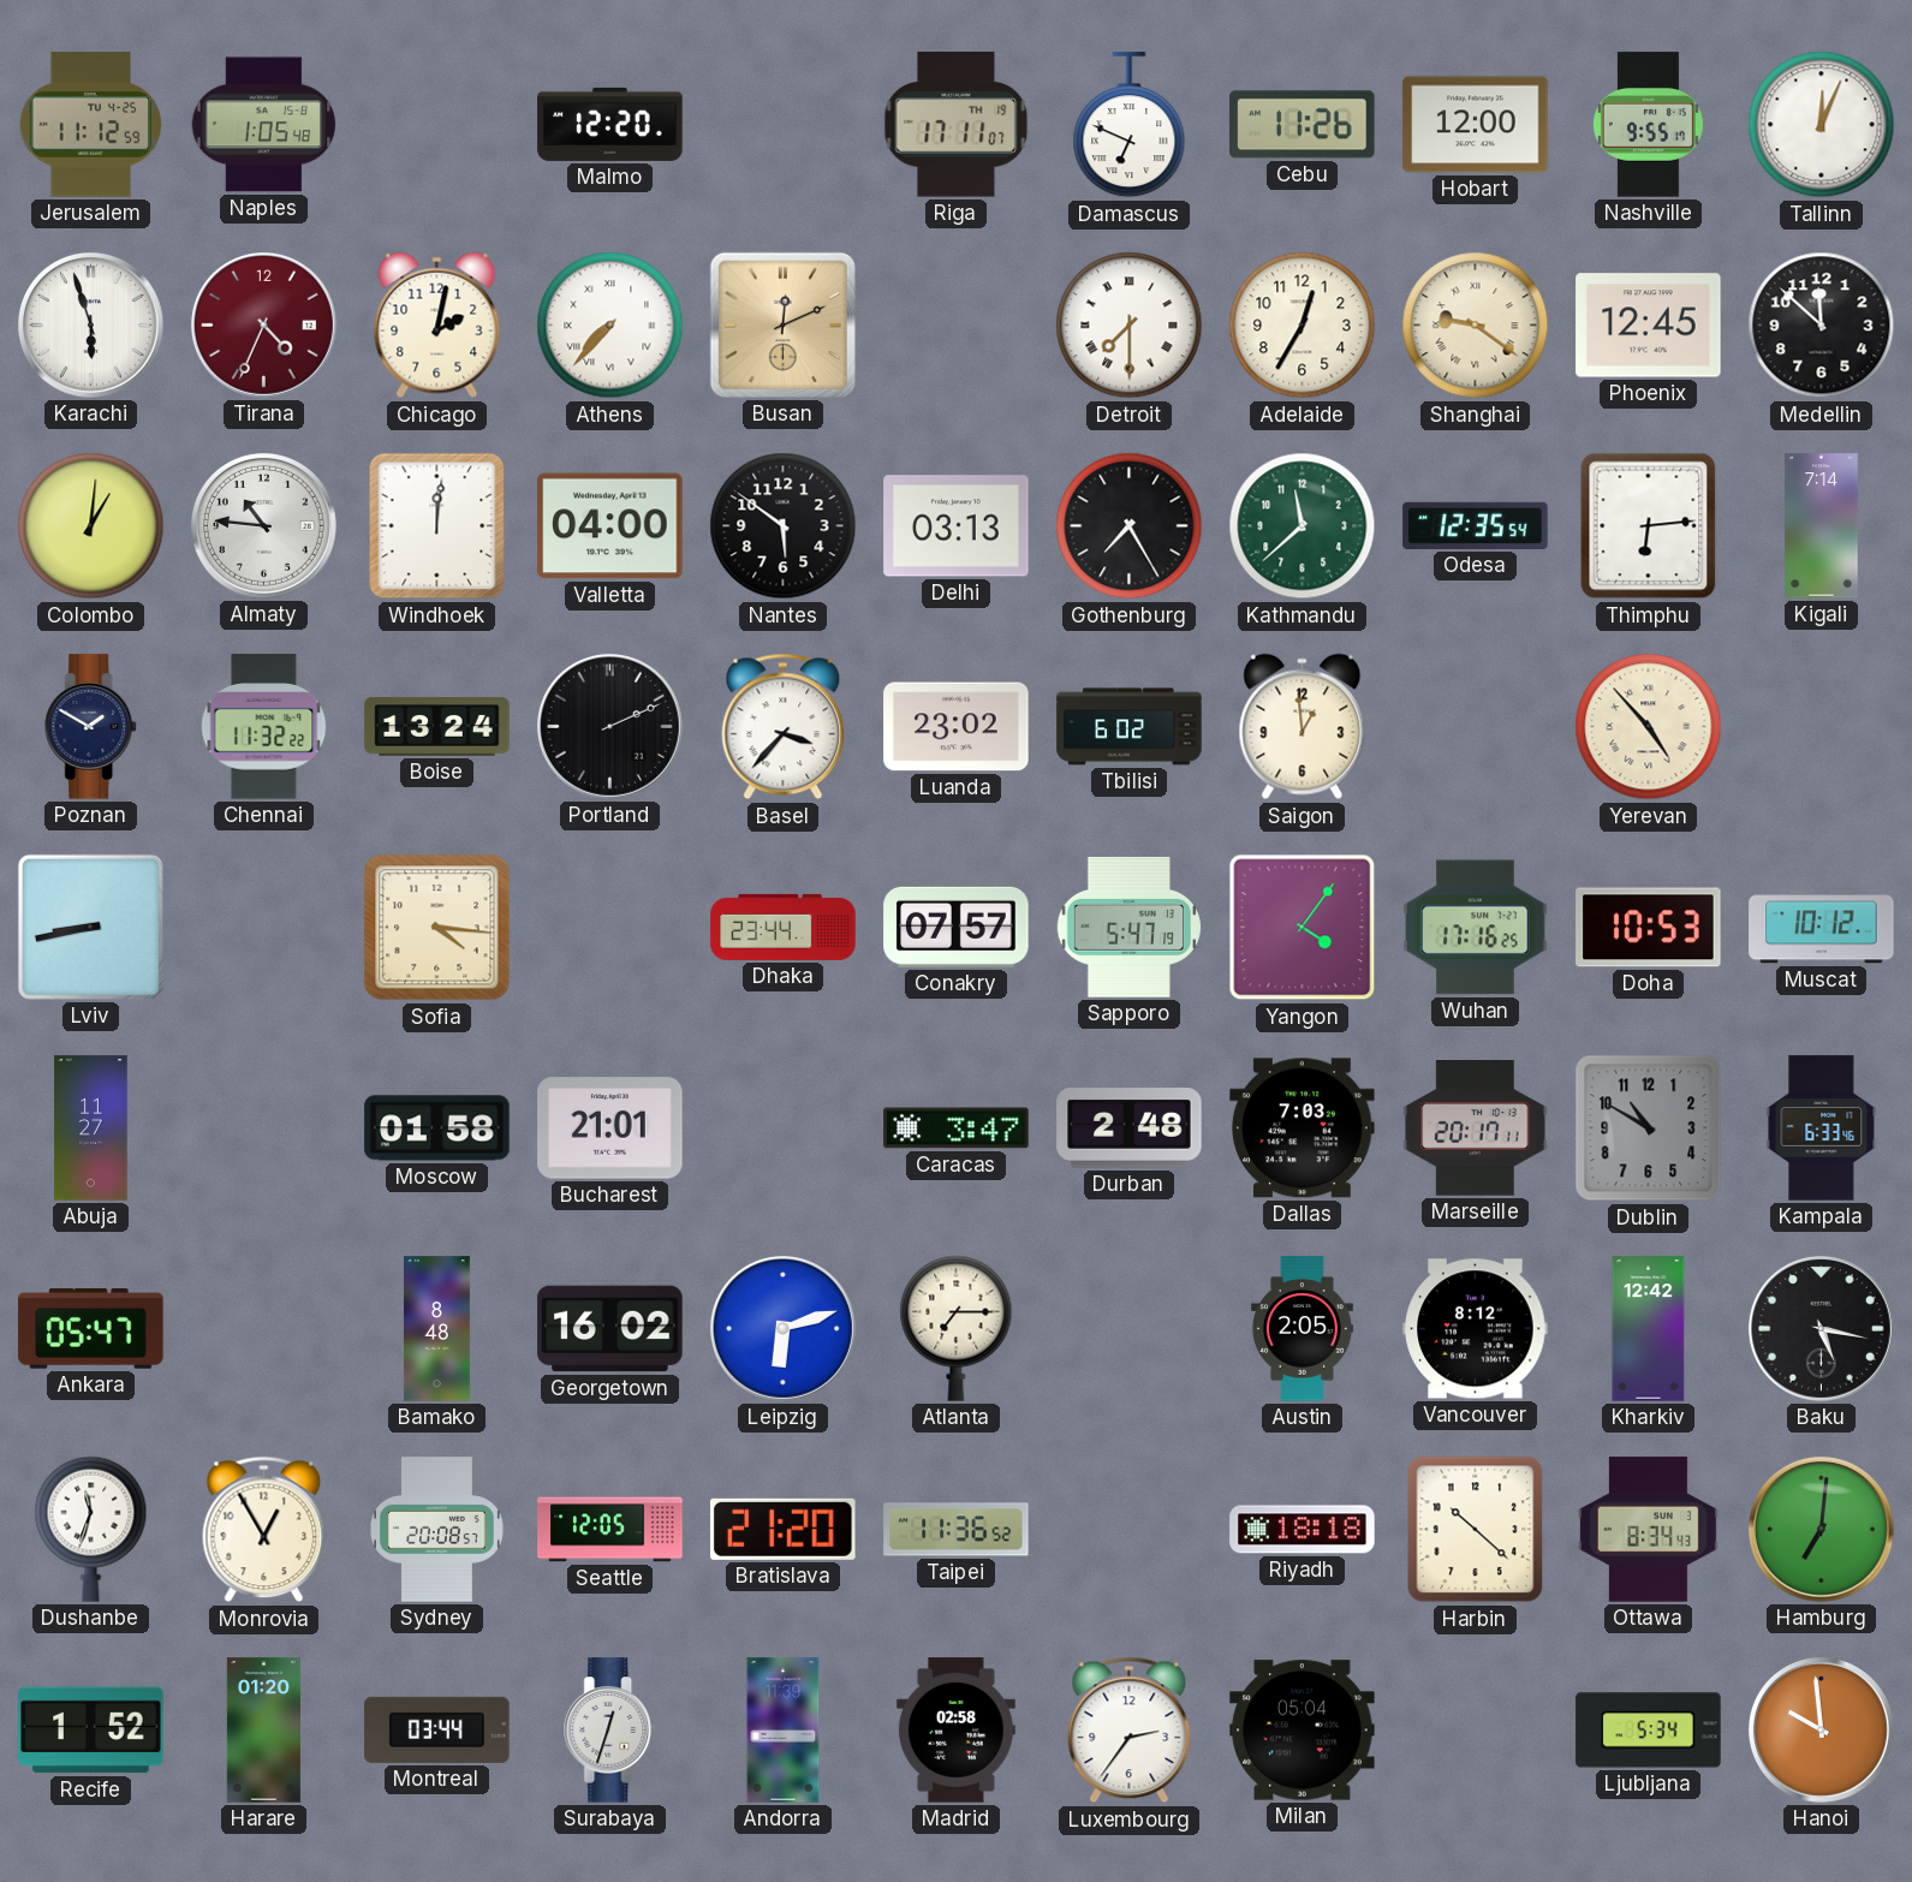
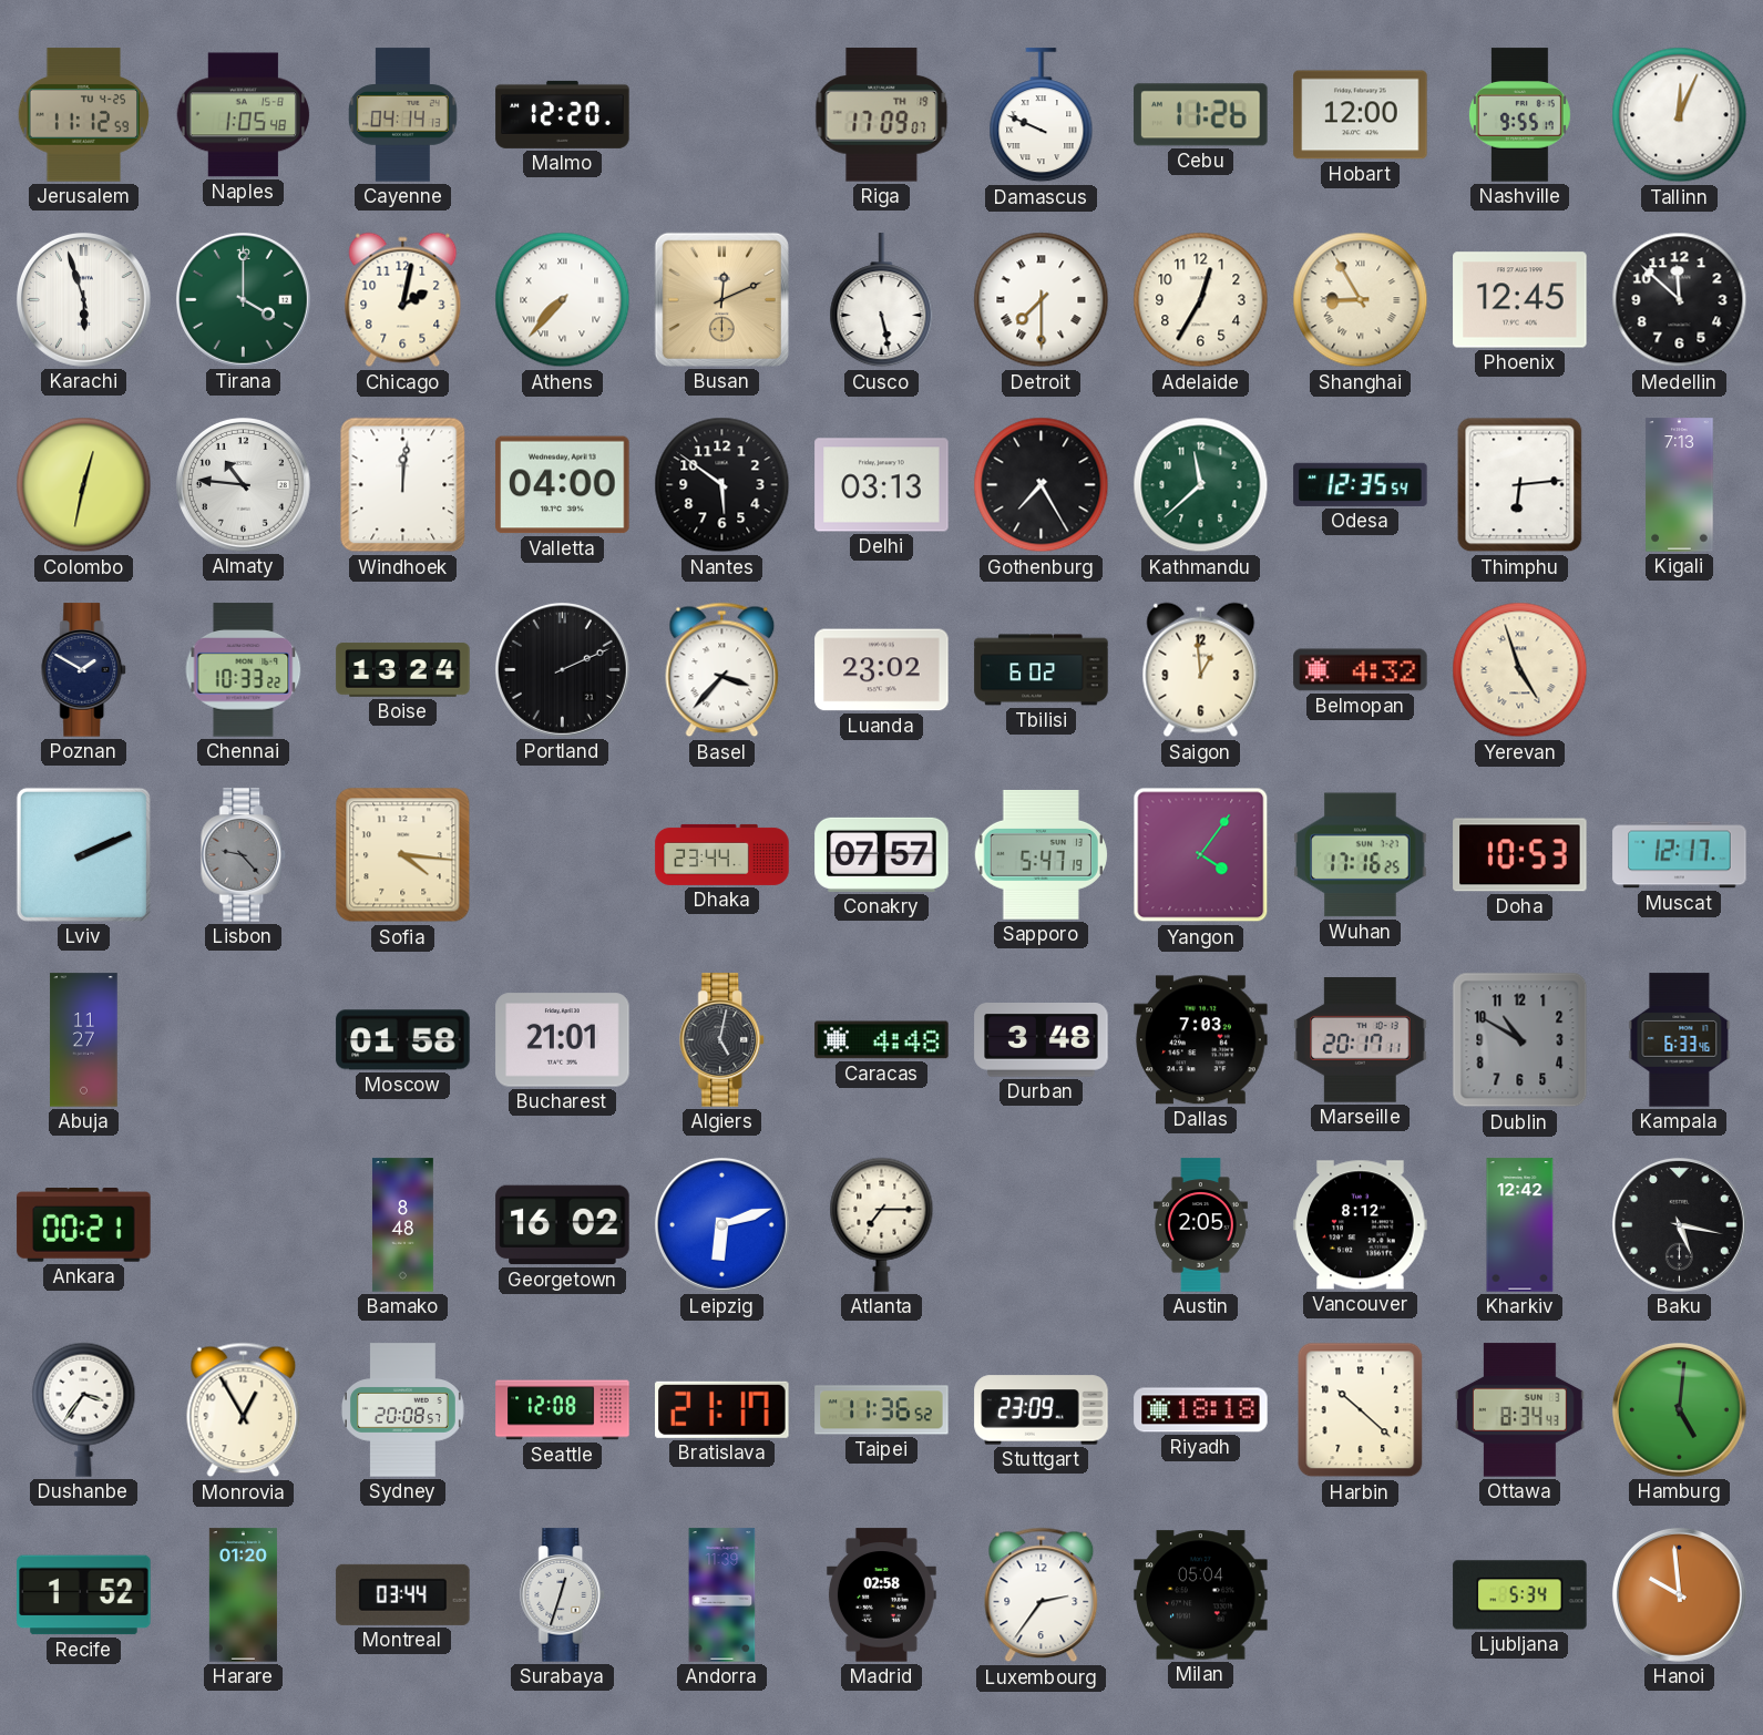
Cayenne: none -> 04:14
Riga: 17:11 -> 17:09
Damascus: 6:49 -> 9:49
Tirana: 4:34 -> 4:00
Tirana dial: burgundy -> green
Cusco: none -> 5:28
Shanghai: 9:21 -> 8:55
Colombo: 1:01 -> 12:32
Kigali: 7:14 -> 7:13
Chennai: 11:32 -> 10:33
Belmopan: none -> 4:32
Yerevan: 4:53 -> 4:57
Lviv: 8:43 -> 2:11
Lisbon: none -> 9:23
Muscat: 10:12 -> 12:17
Algiers: none -> 5:02
Caracas: 3:47 -> 4:48
Durban: 2:48 -> 3:48
Ankara: 05:47 -> 00:21
Dushanbe: 11:33 -> 3:36
Seattle: 12:05 -> 12:08
Bratislava: 21:20 -> 21:17
Stuttgart: none -> 23:09
Hamburg: 7:01 -> 5:01
